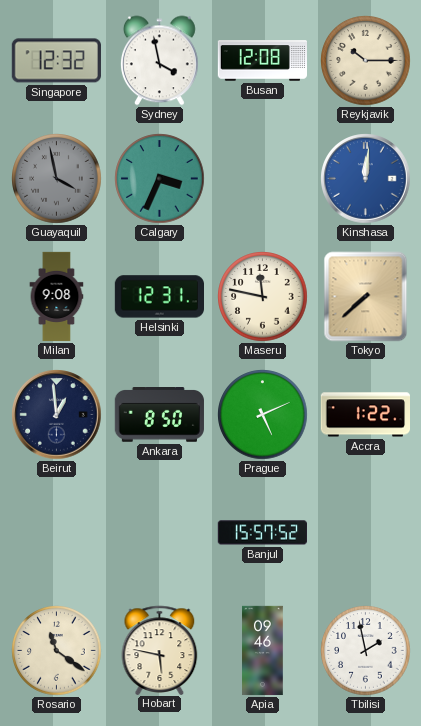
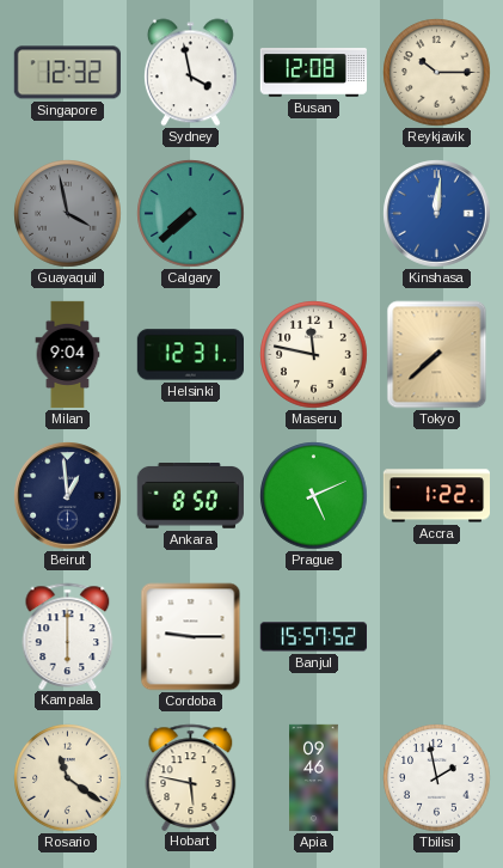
Calgary: 3:34 -> 7:38
Milan: 9:08 -> 9:04
Kampala: none -> 6:00
Cordoba: none -> 9:15
